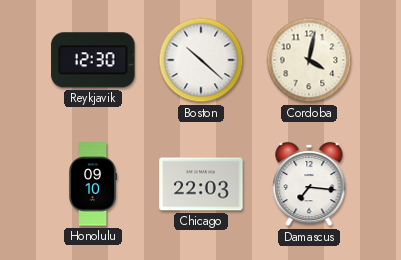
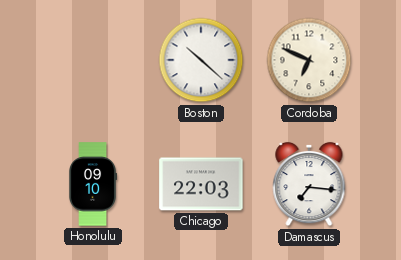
Reykjavik: 12:30 -> none
Cordoba: 4:02 -> 6:49
